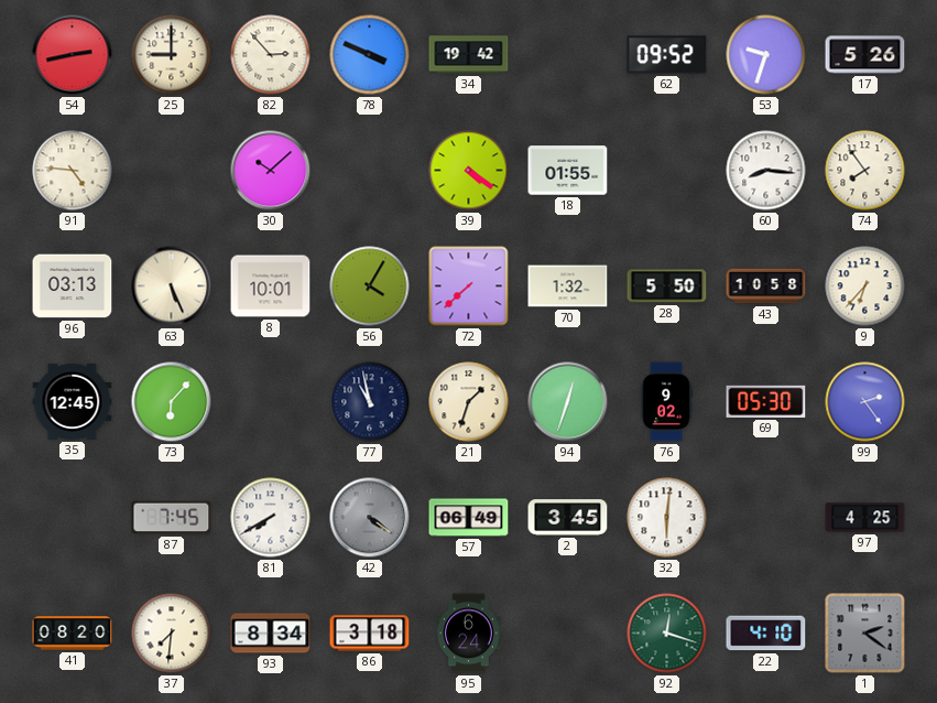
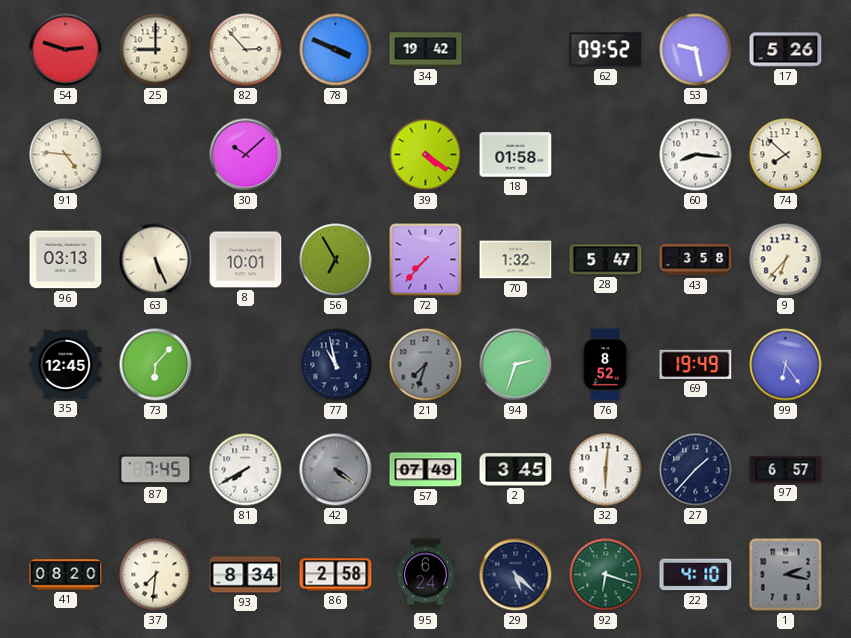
54: 2:43 -> 2:48
53: 9:33 -> 9:28
18: 01:55 -> 01:58
74: 7:54 -> 7:52
56: 4:05 -> 6:55
72: 7:38 -> 7:37
28: 5:50 -> 5:47
43: 10:58 -> 3:58
21: 1:33 -> 7:33
21 dial: cream -> grey
94: 12:33 -> 2:33
76: 9:02 -> 8:52
69: 05:30 -> 19:49
99: 2:24 -> 6:24
57: 06:49 -> 07:49
27: none -> 1:37
97: 4:25 -> 6:57
86: 3:18 -> 2:58
29: none -> 5:22
92: 12:18 -> 6:18
1: 2:21 -> 2:17
